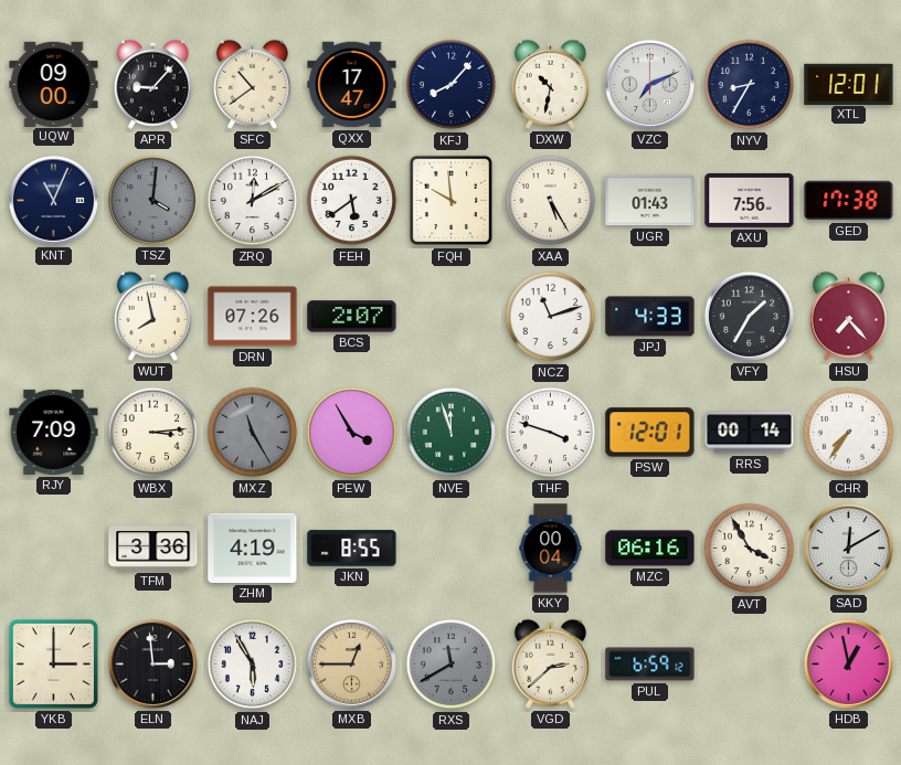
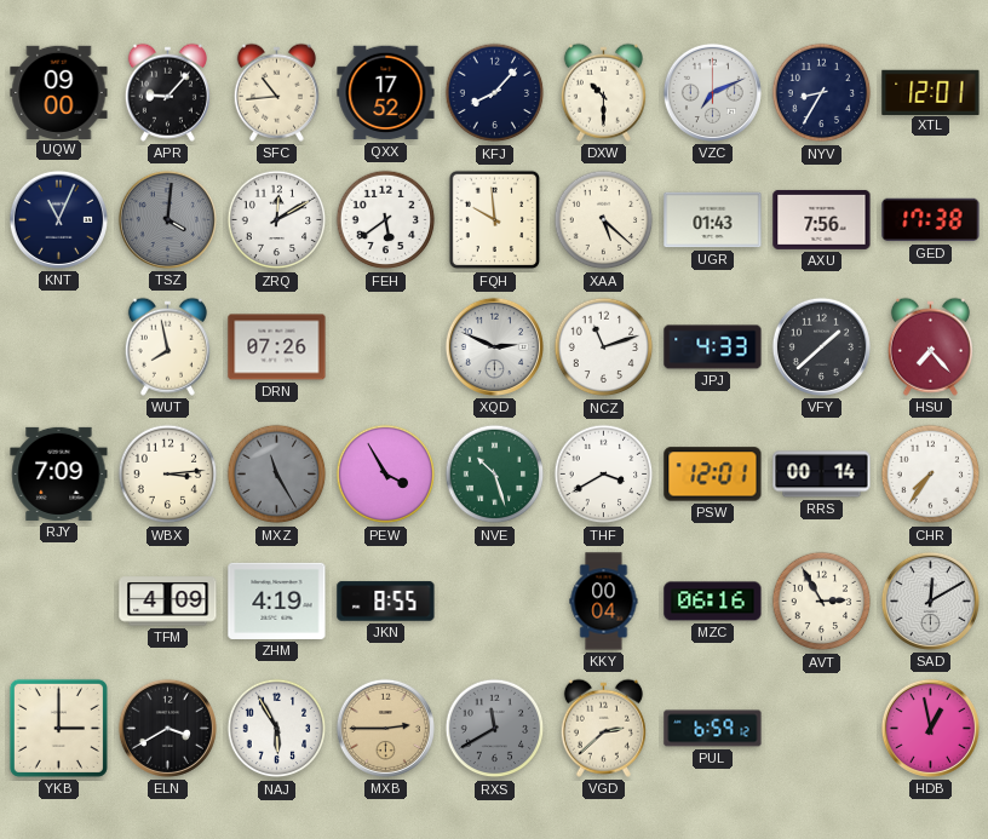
SFC: 10:39 -> 10:44
QXX: 17:47 -> 17:52
DXW: 10:32 -> 10:30
XAA: 5:25 -> 5:22
BCS: 2:07 -> none
XQD: none -> 2:49
VFY: 1:35 -> 1:38
NVE: 11:57 -> 10:27
THF: 3:48 -> 3:40
TFM: 3:36 -> 4:09
AVT: 3:55 -> 2:55
ELN: 2:59 -> 3:40
MXB: 12:45 -> 2:45
